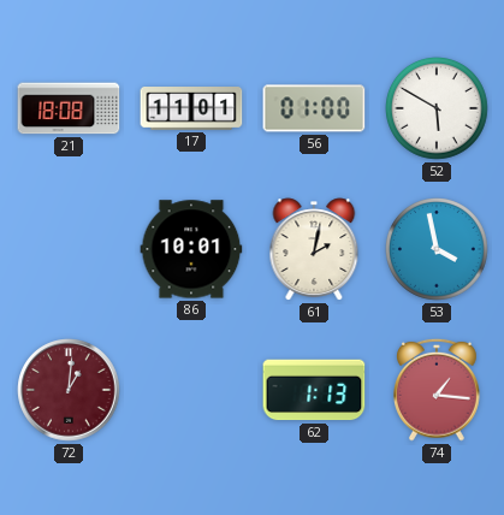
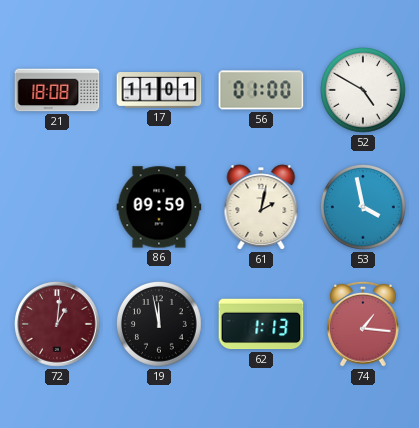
52: 5:50 -> 4:50
86: 10:01 -> 09:59
19: none -> 11:58
